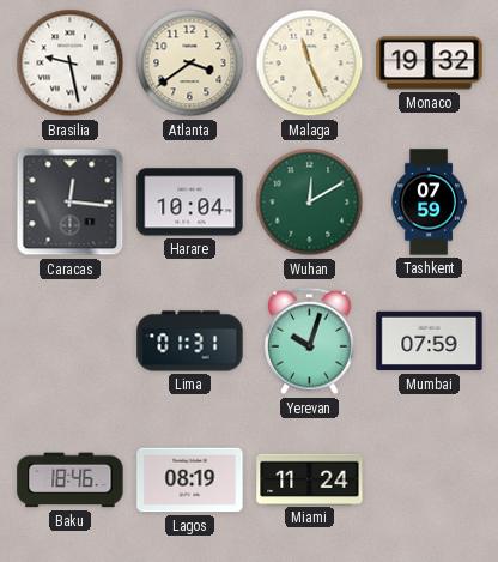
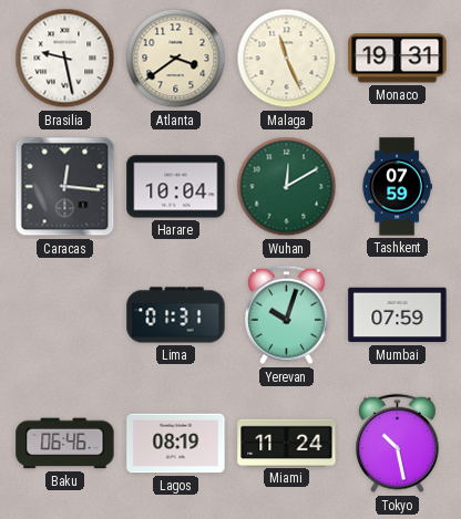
Monaco: 19:32 -> 19:31
Baku: 18:46 -> 06:46
Tokyo: none -> 10:28
